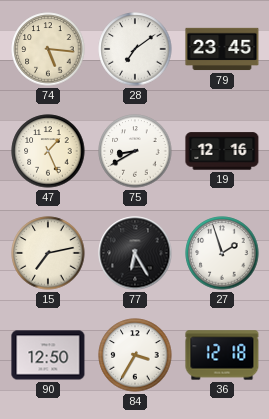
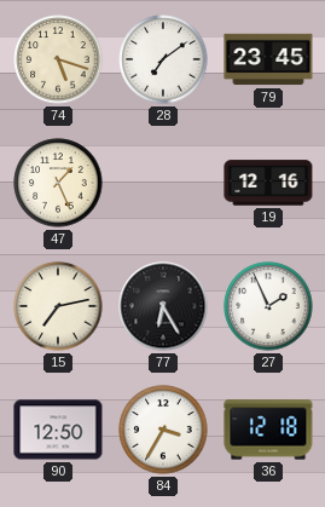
74: 5:16 -> 5:18
75: 8:40 -> none
27: 1:57 -> 1:56
